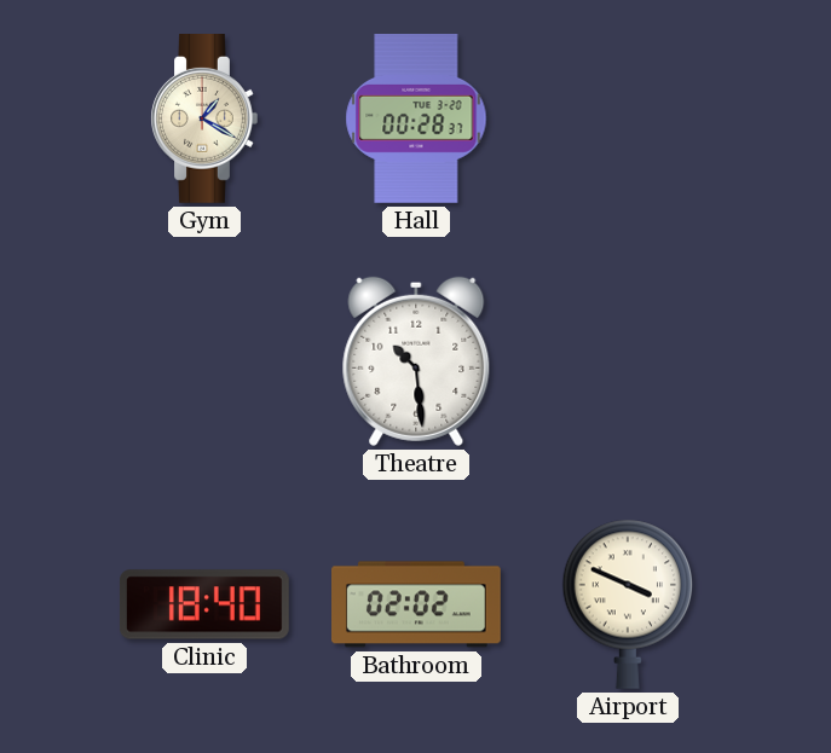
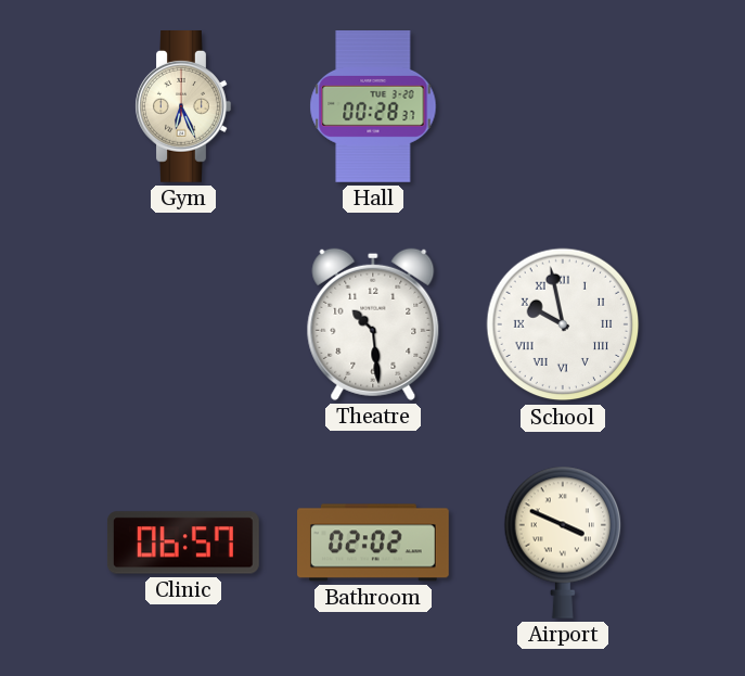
Gym: 1:20 -> 6:26
School: none -> 9:58
Clinic: 18:40 -> 06:57
